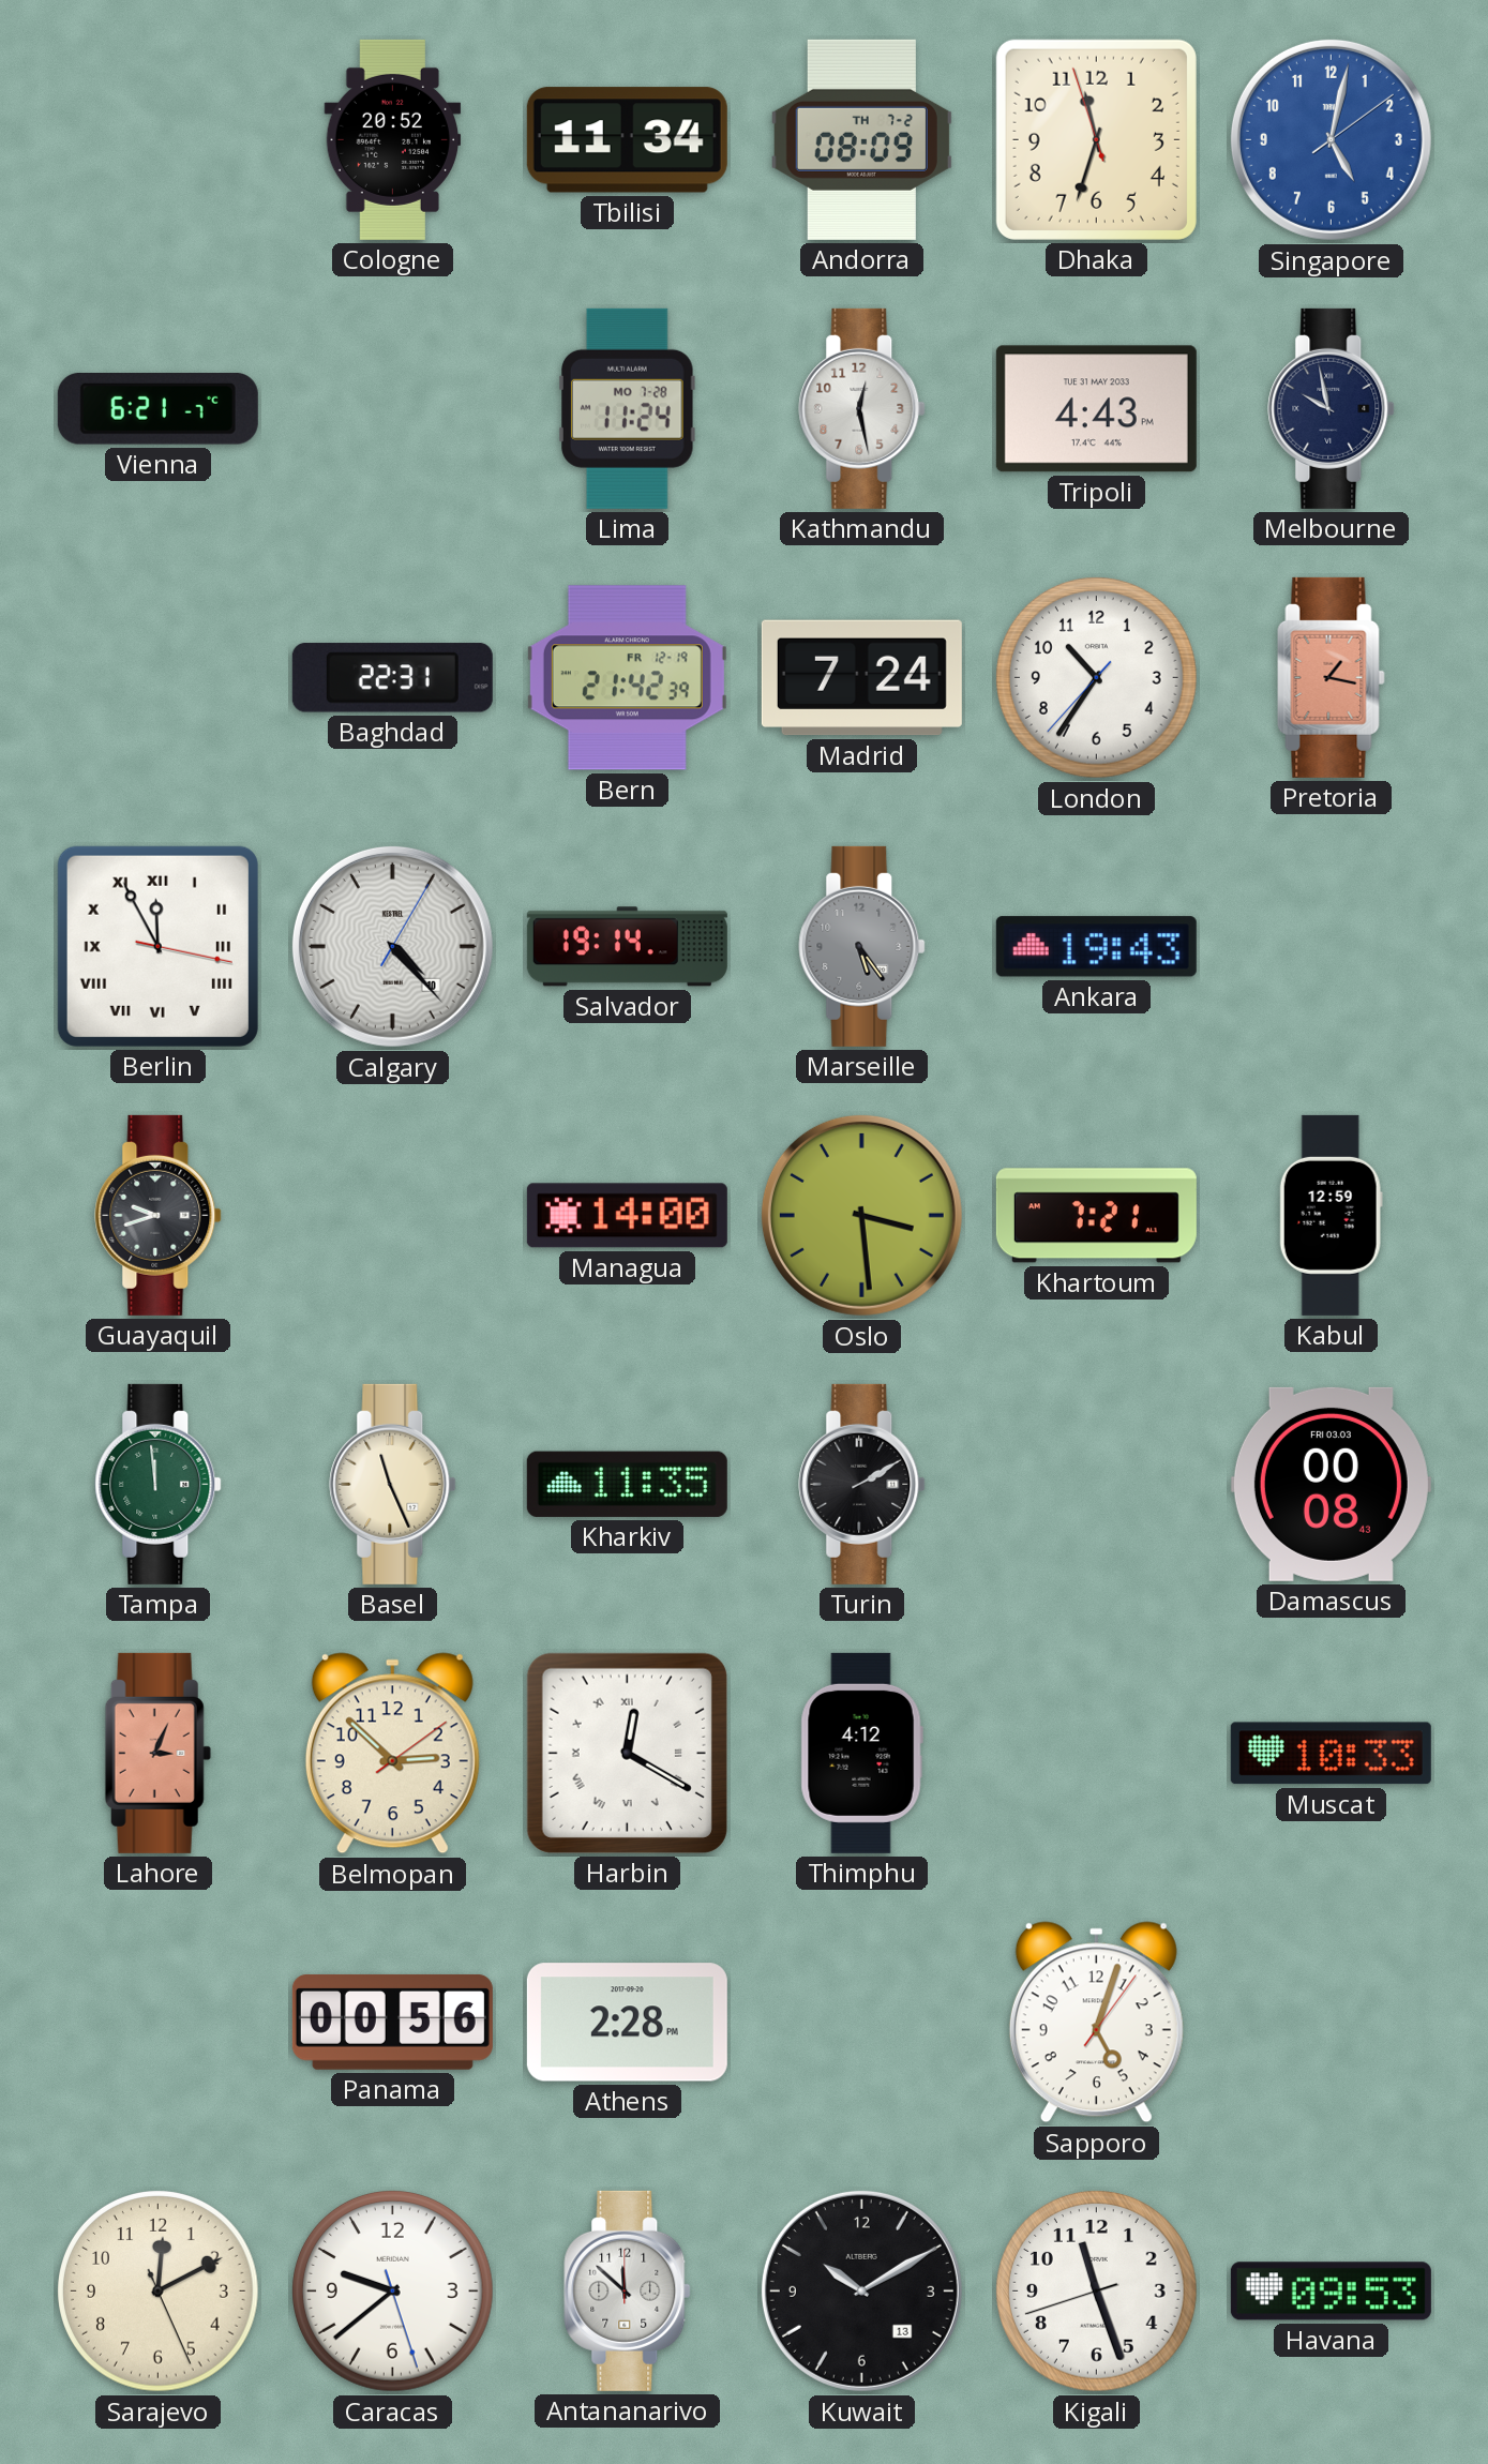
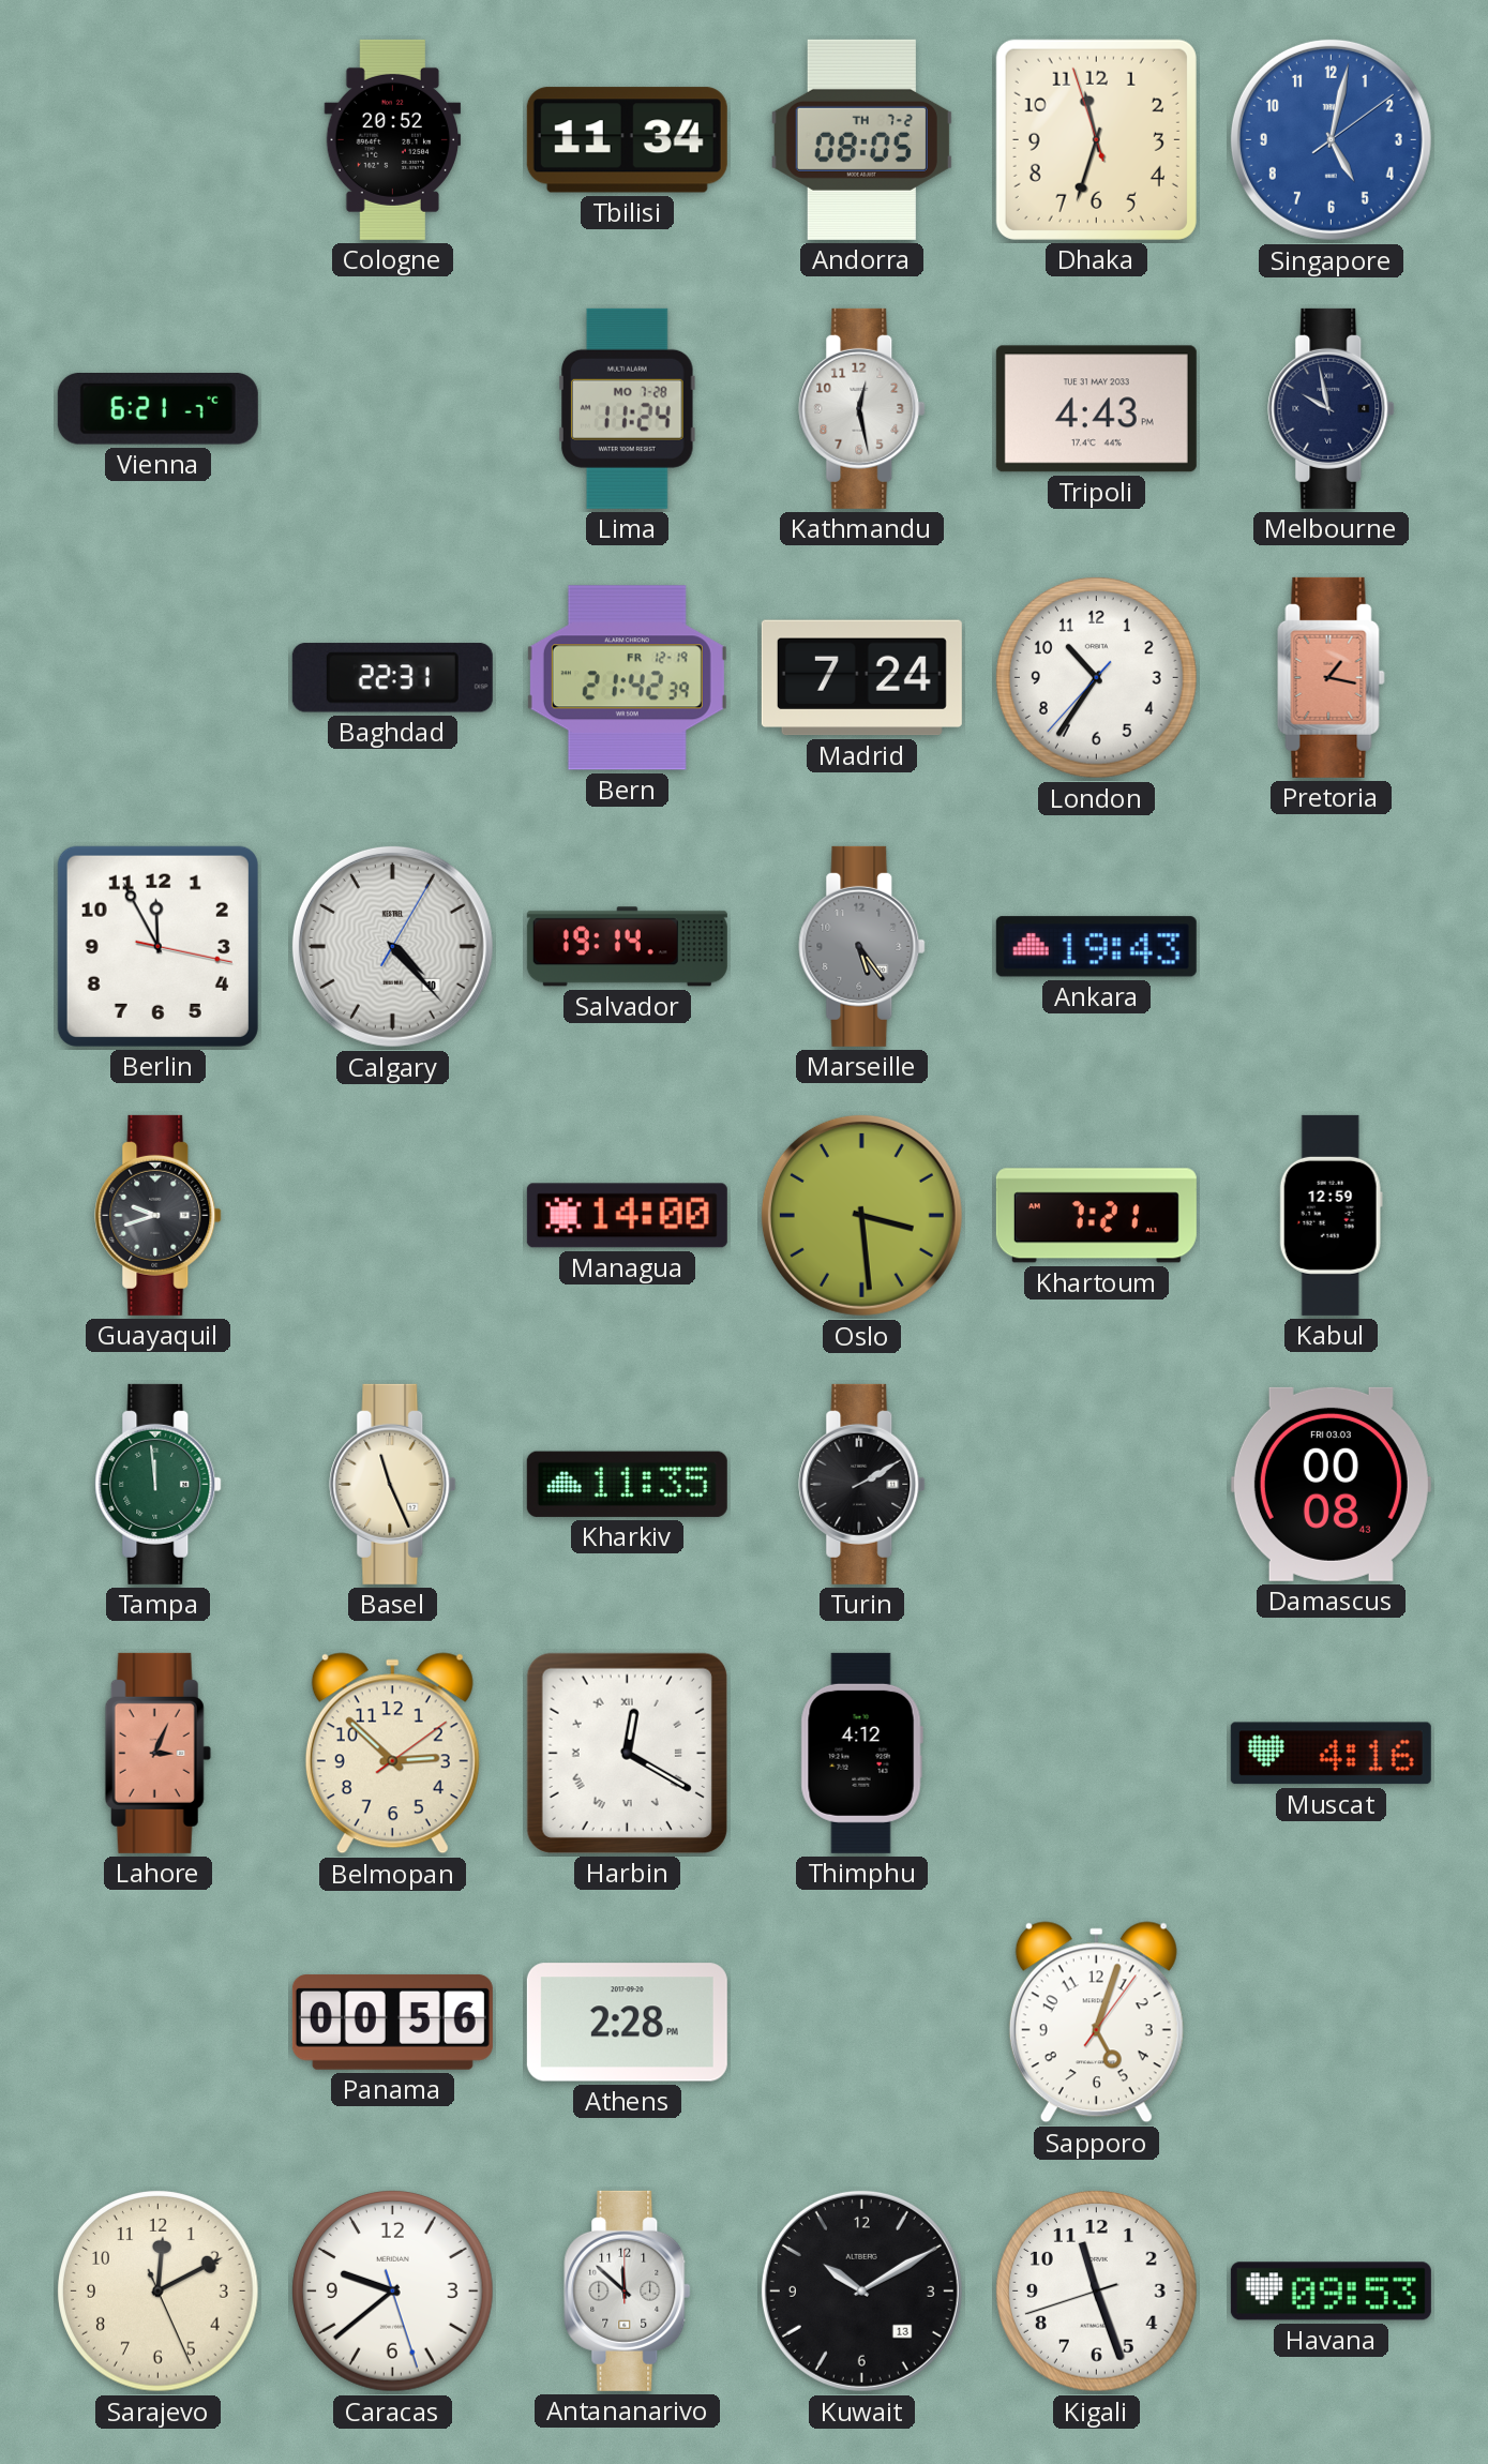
Andorra: 08:09 -> 08:05
Berlin numerals: Roman -> Arabic
Muscat: 10:33 -> 4:16
